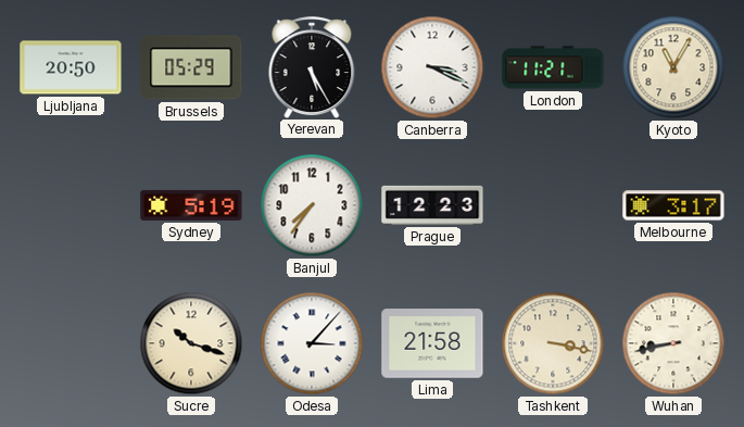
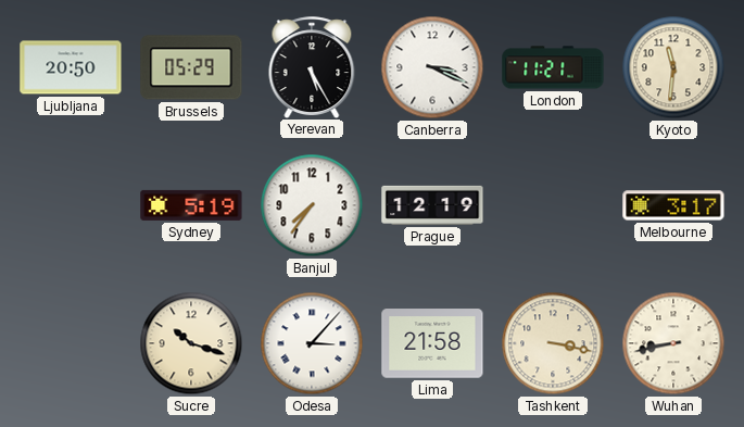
Kyoto: 11:05 -> 11:31
Prague: 12:23 -> 12:19
